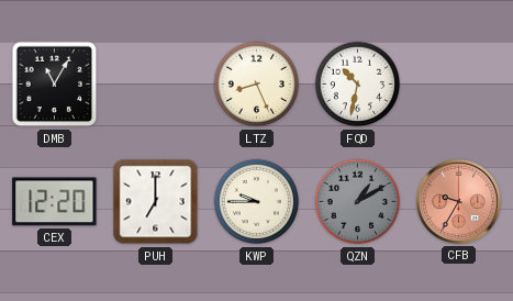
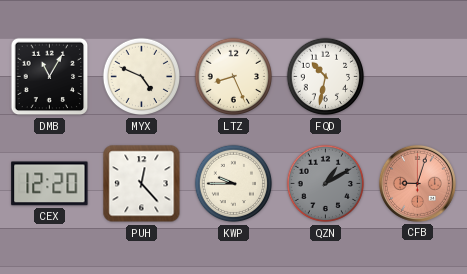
MYX: none -> 4:49
PUH: 7:00 -> 12:23
CFB: 9:35 -> 9:03
